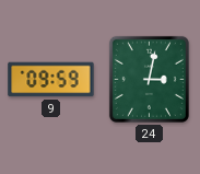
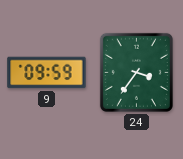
24: 3:02 -> 3:36
